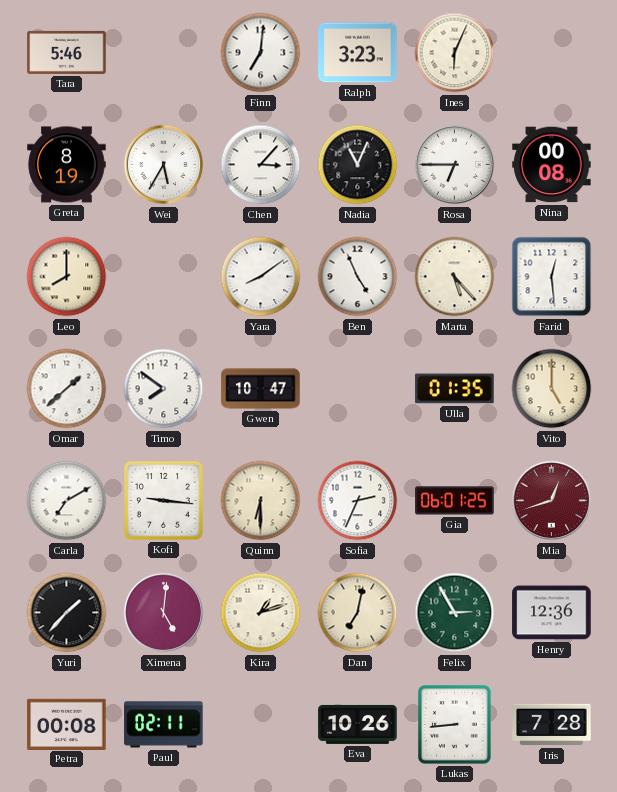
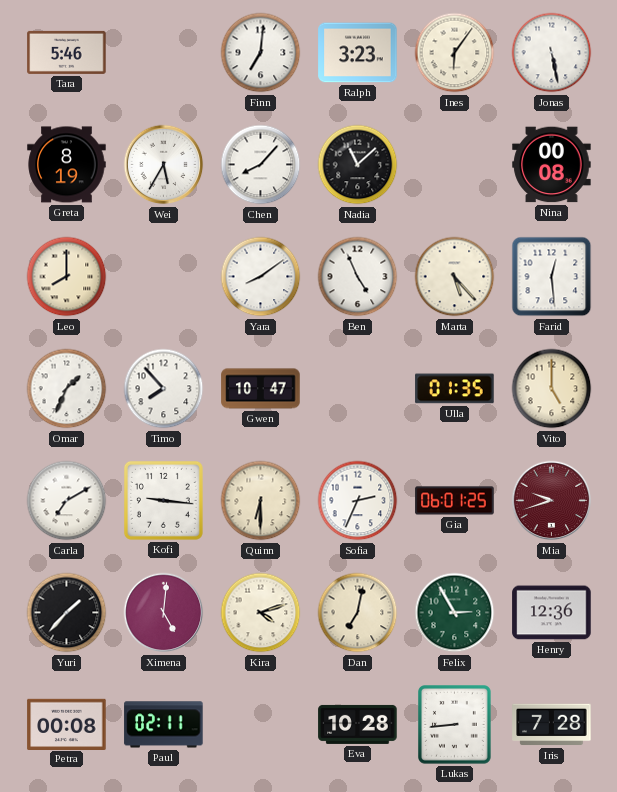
Ines: 6:04 -> 6:06
Jonas: none -> 5:28
Chen: 3:07 -> 8:07
Nadia: 11:04 -> 11:08
Rosa: 6:45 -> none
Omar: 1:38 -> 1:34
Timo: 7:51 -> 7:53
Mia: 12:42 -> 9:42
Kira: 1:12 -> 4:12
Eva: 10:26 -> 10:28
